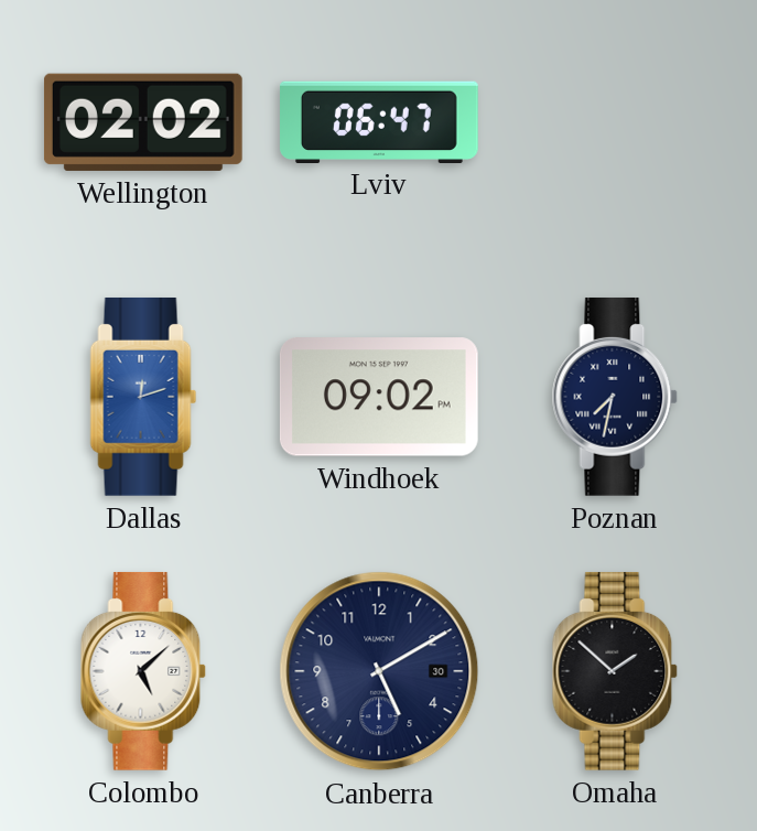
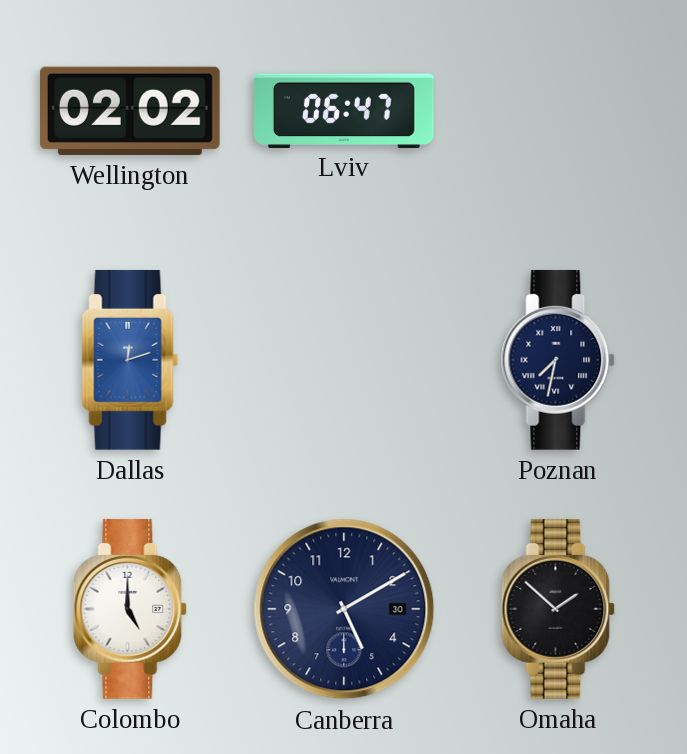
Windhoek: 09:02 -> none
Colombo: 5:08 -> 5:00
